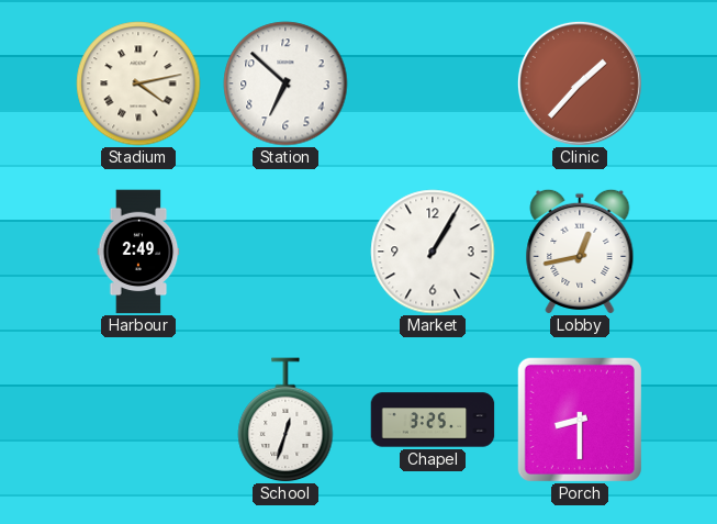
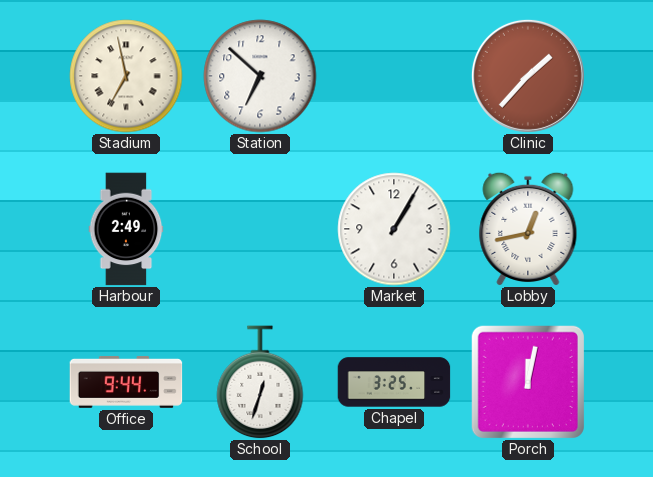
Stadium: 4:13 -> 6:58
Office: none -> 9:44
Porch: 8:30 -> 12:02
